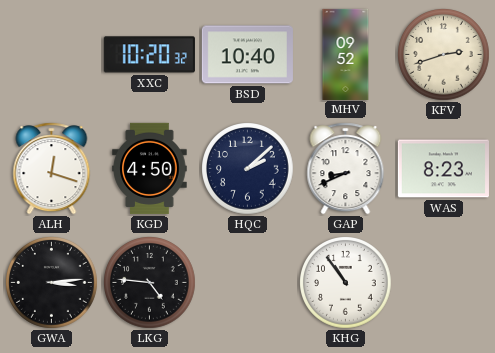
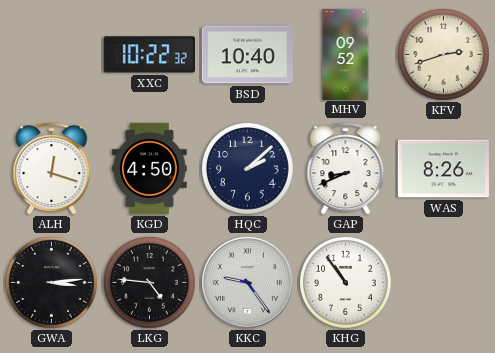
XXC: 10:20 -> 10:22
WAS: 8:23 -> 8:26
KKC: none -> 9:24
